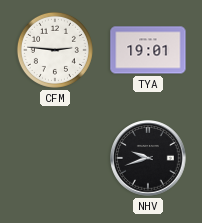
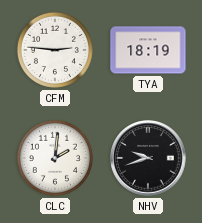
TYA: 19:01 -> 18:19
CLC: none -> 2:01
